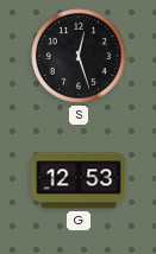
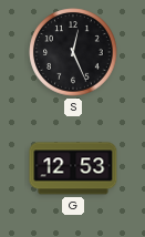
S: 12:27 -> 12:26
